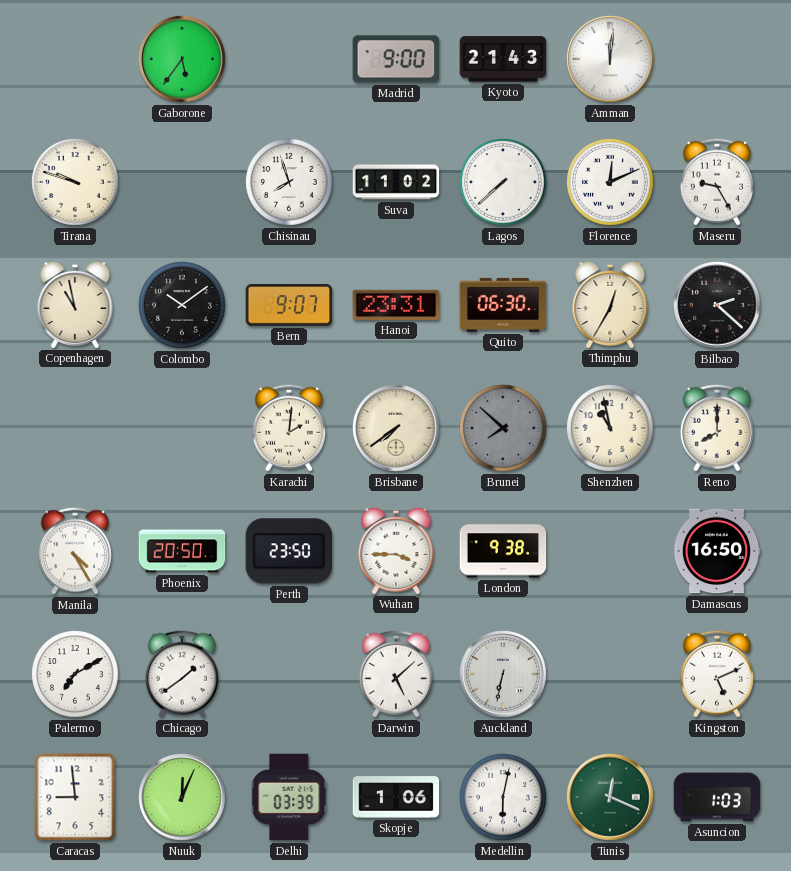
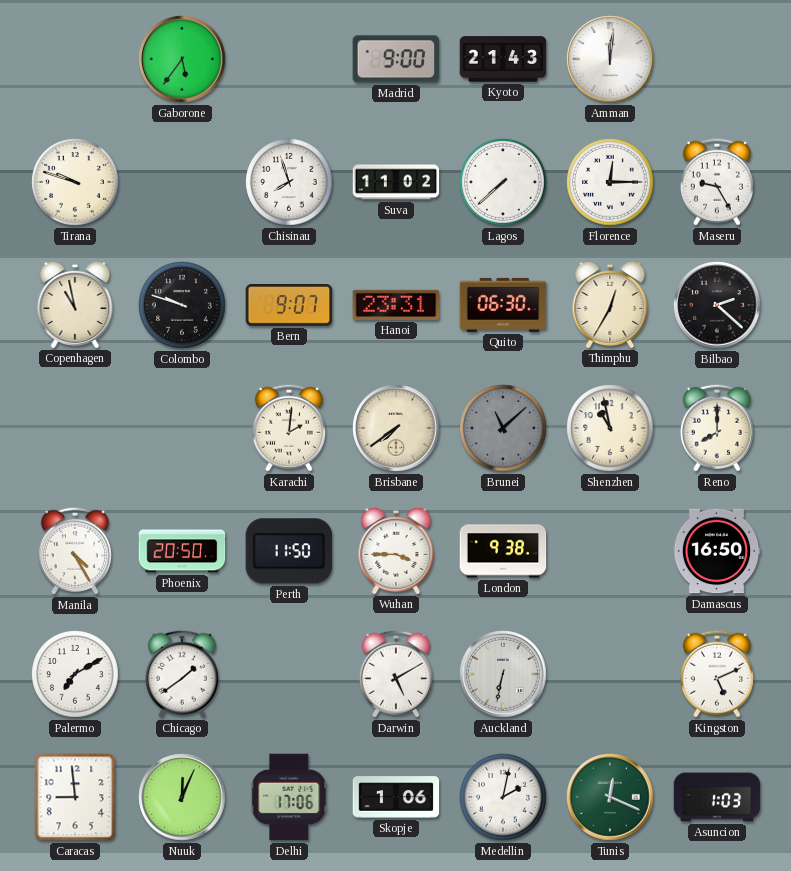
Florence: 12:11 -> 12:15
Colombo: 10:09 -> 9:48
Brunei: 7:52 -> 11:08
Perth: 23:50 -> 11:50
Darwin: 5:08 -> 5:10
Delhi: 03:39 -> 17:06
Medellin: 6:02 -> 2:02
